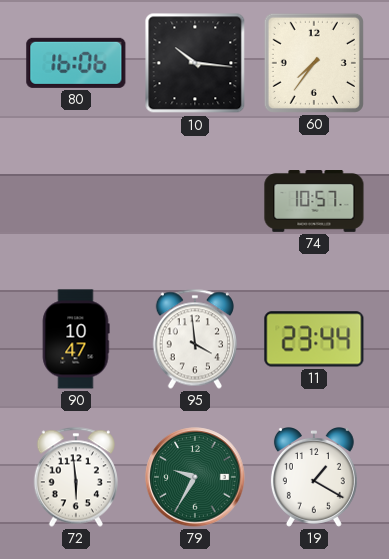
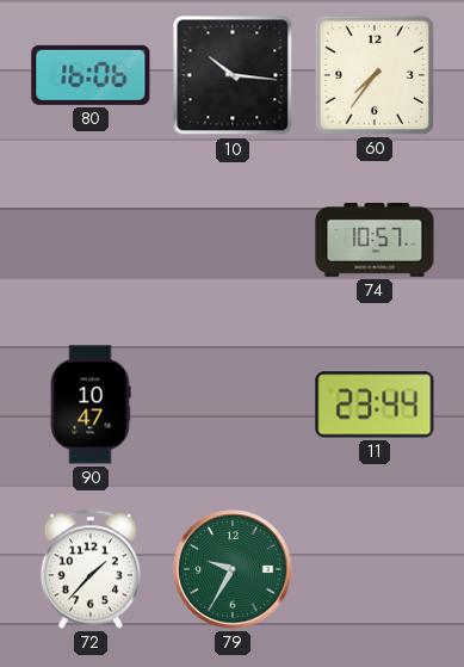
95: 3:59 -> none
72: 5:59 -> 1:37
19: 1:20 -> none
